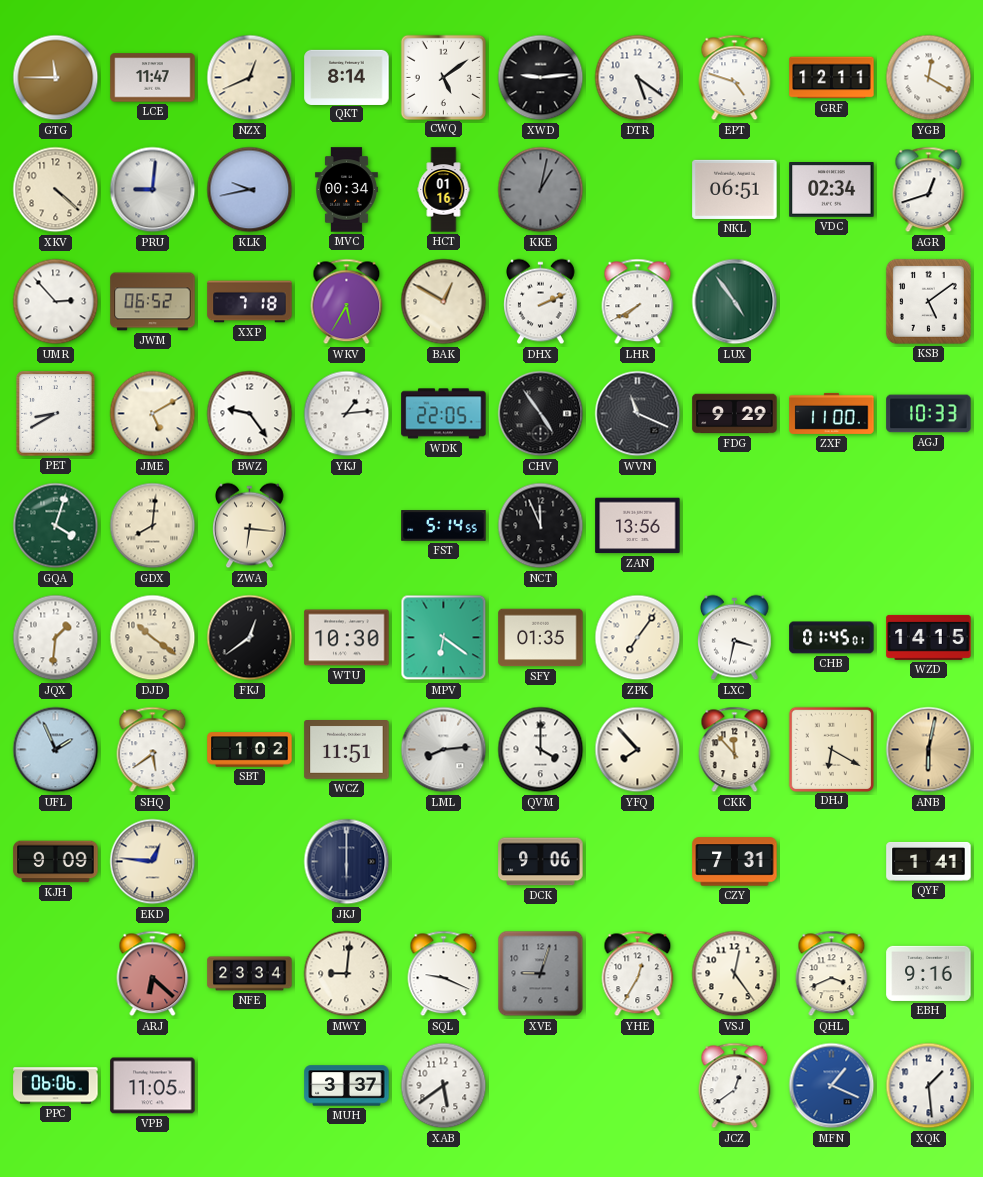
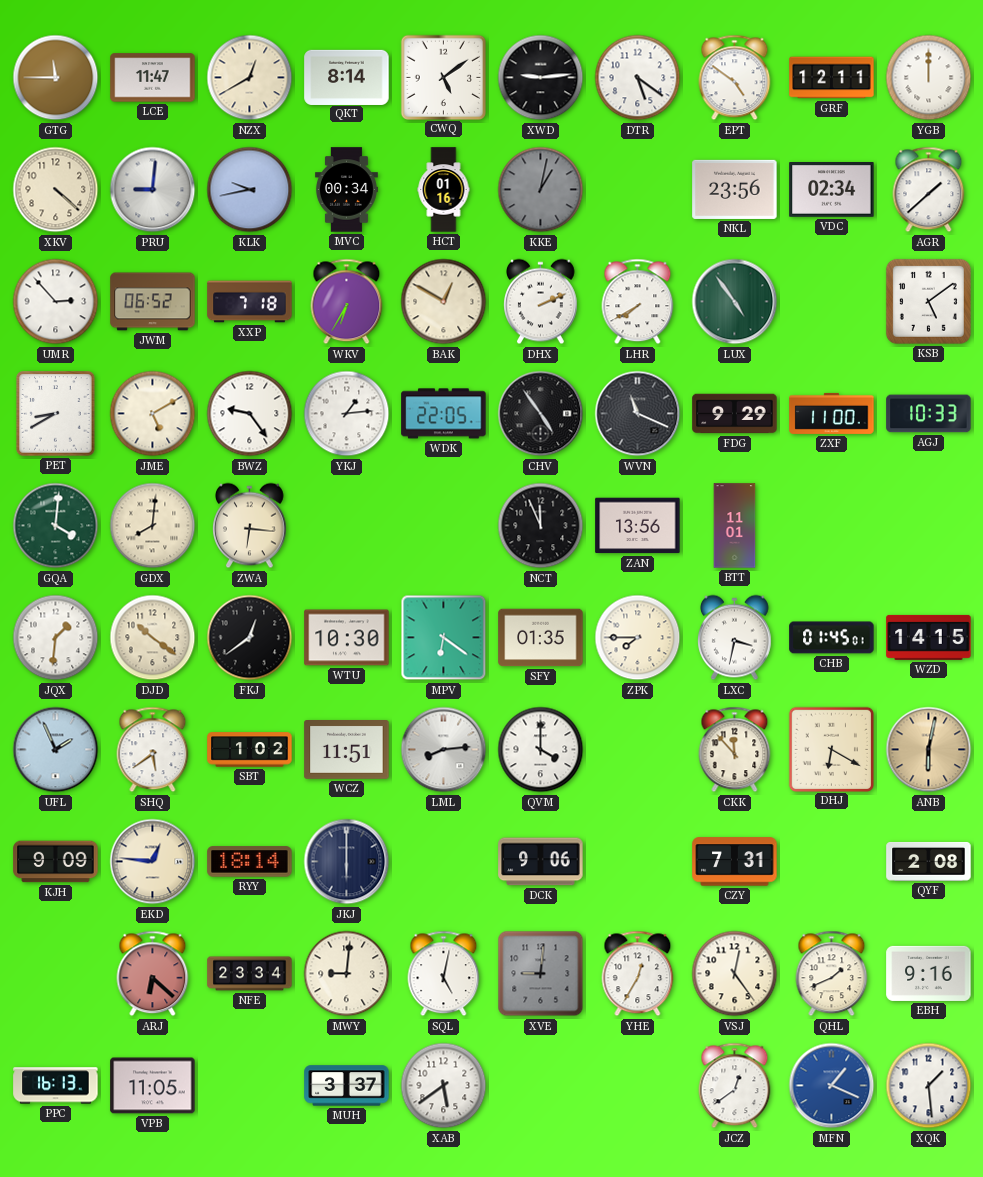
NZX: 12:41 -> 12:40
EPT: 4:48 -> 4:51
YGB: 12:20 -> 12:00
NKL: 06:51 -> 23:56
AGR: 12:42 -> 1:38
WKV: 5:35 -> 6:35
GQA: 4:03 -> 4:01
FST: 5:14 -> none
BTT: none -> 11:01
ZPK: 7:06 -> 7:45
YFQ: 7:53 -> none
RYY: none -> 18:14
QYF: 1:41 -> 2:08
SQL: 9:19 -> 5:02
XVE: 9:03 -> 9:01
QHL: 3:41 -> 1:41
PPC: 06:06 -> 16:13
